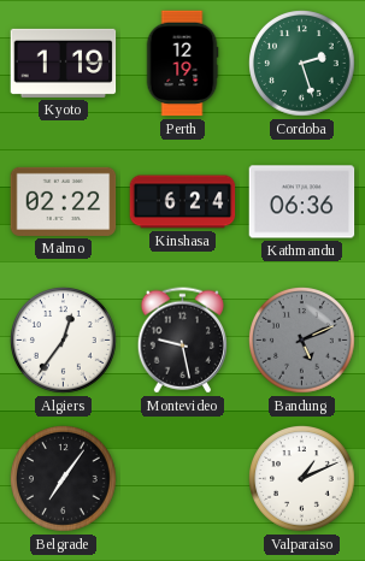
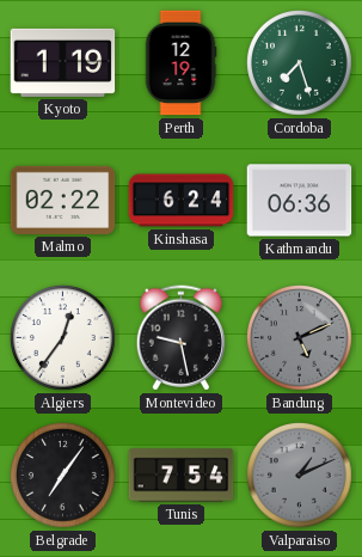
Cordoba: 2:27 -> 7:27
Tunis: none -> 7:54
Valparaiso dial: white -> grey
